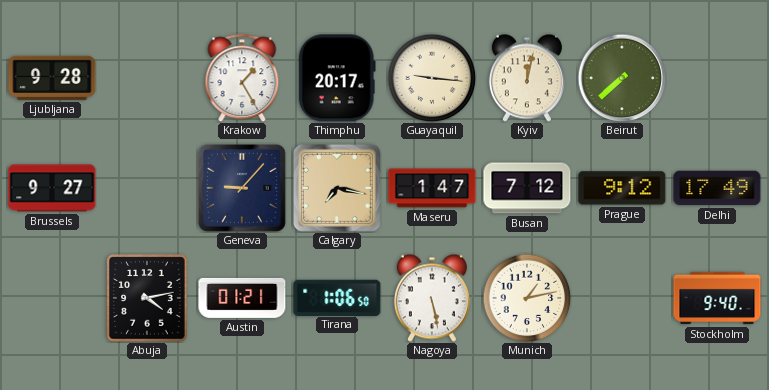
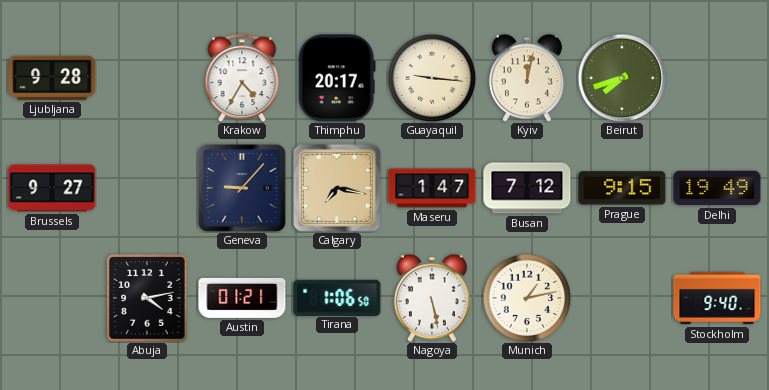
Krakow: 1:25 -> 4:35
Beirut: 7:38 -> 7:42
Prague: 9:12 -> 9:15
Delhi: 17:49 -> 19:49
